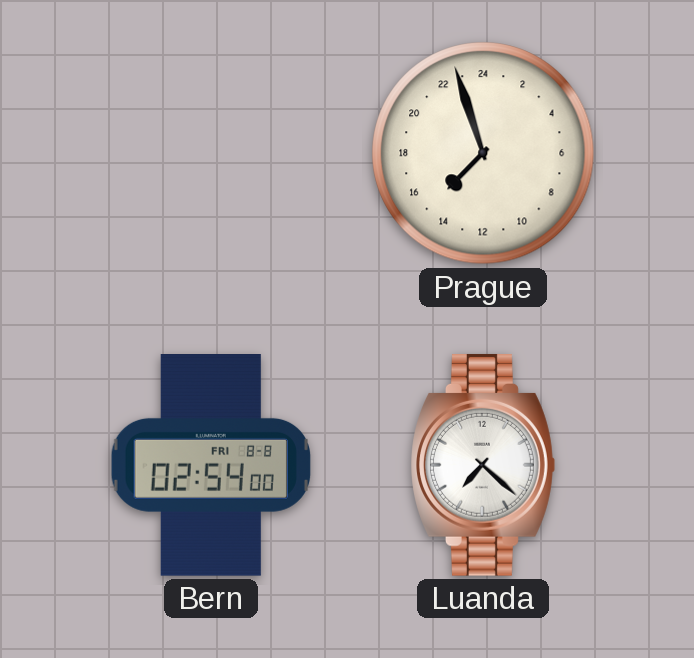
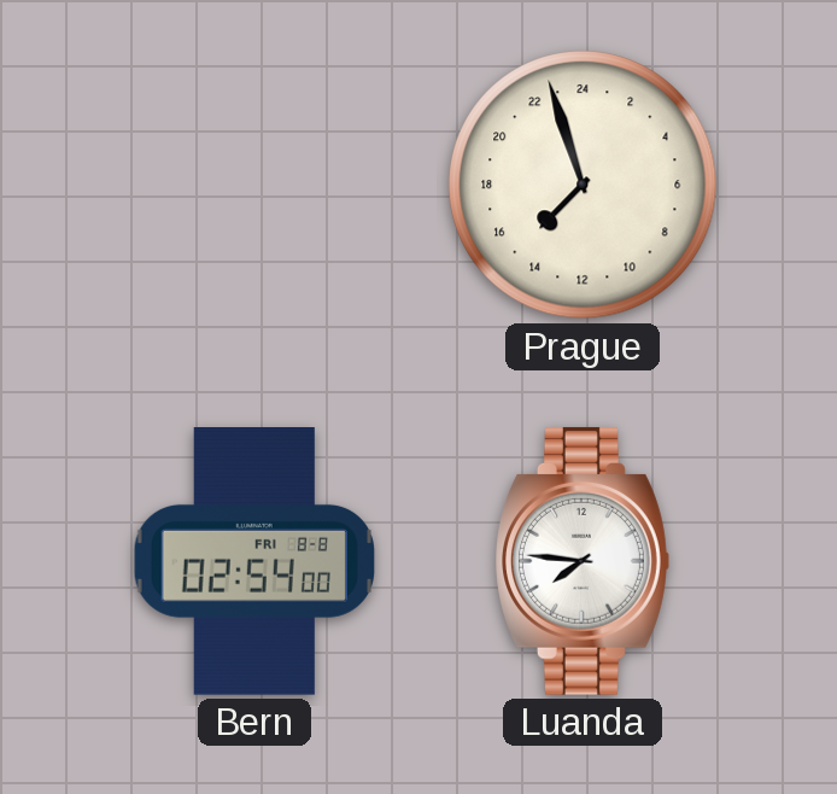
Luanda: 7:22 -> 7:46
